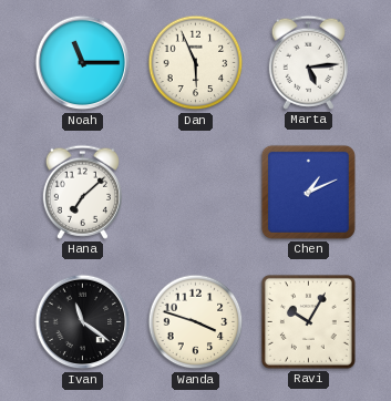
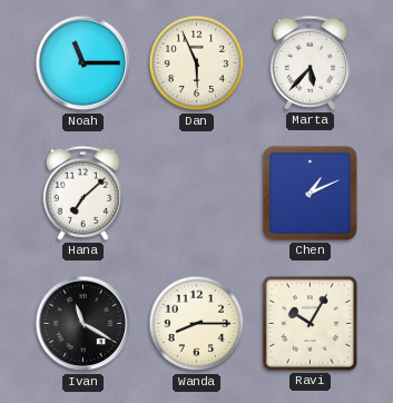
Marta: 5:14 -> 5:37
Ivan: 11:21 -> 11:20
Wanda: 3:48 -> 8:15
